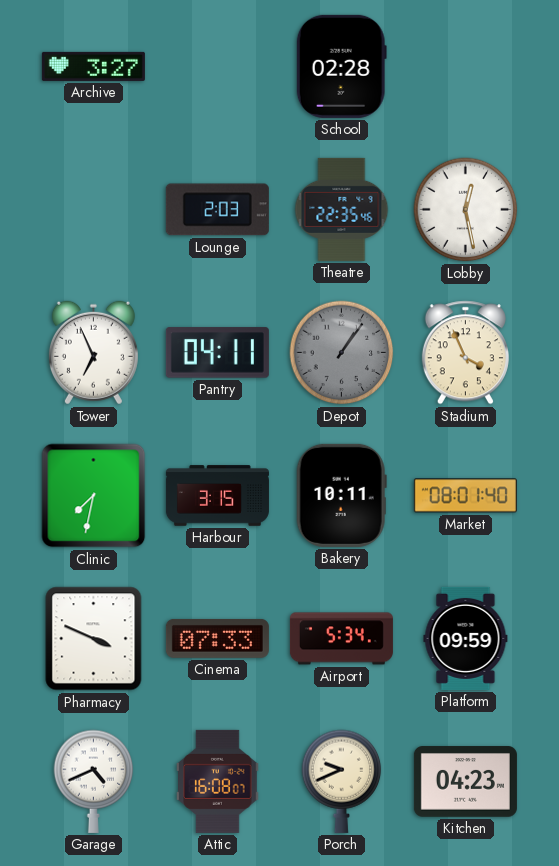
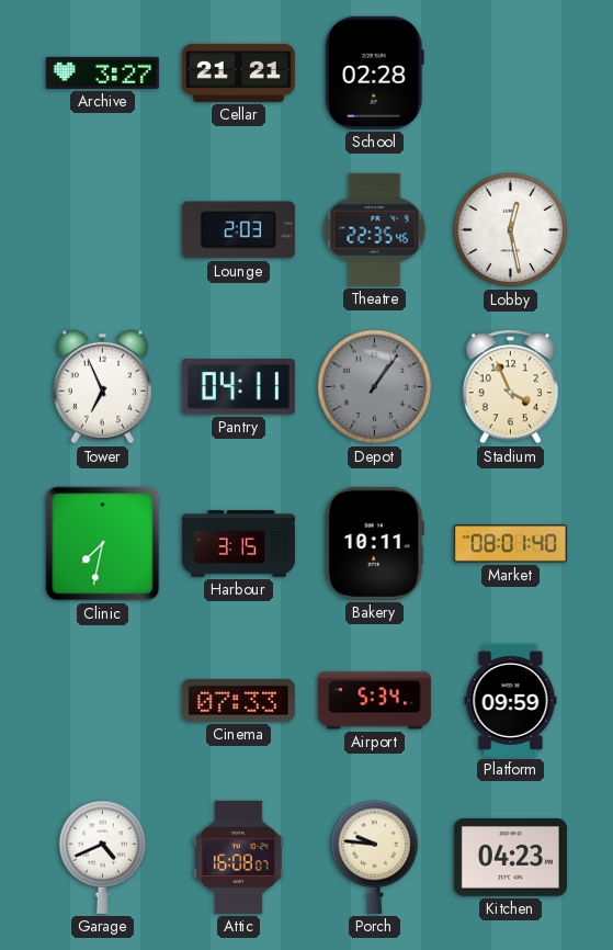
Cellar: none -> 21:21
Pharmacy: 3:49 -> none
Porch: 9:41 -> 9:46
